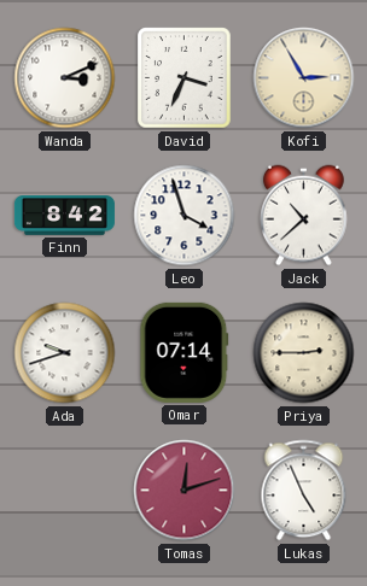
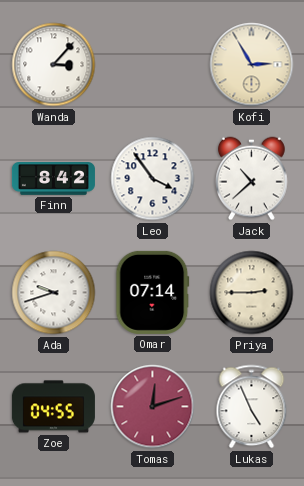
Wanda: 3:11 -> 3:07
David: 3:34 -> none
Leo: 3:57 -> 3:54
Zoe: none -> 04:55
